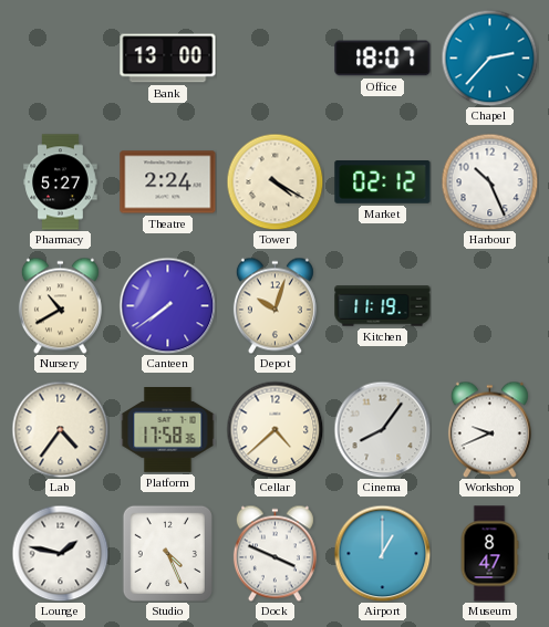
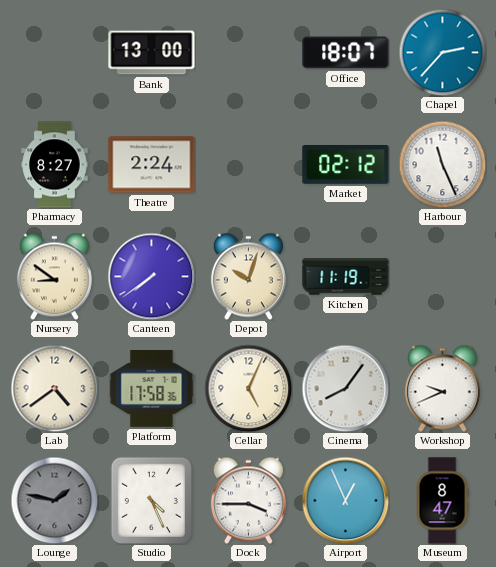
Pharmacy: 5:27 -> 8:27
Tower: 4:20 -> none
Harbour: 10:26 -> 11:26
Nursery: 10:40 -> 8:51
Lab: 4:36 -> 4:39
Cellar: 4:38 -> 5:04
Lounge dial: white -> grey
Dock: 3:49 -> 3:45
Airport: 1:00 -> 12:56
